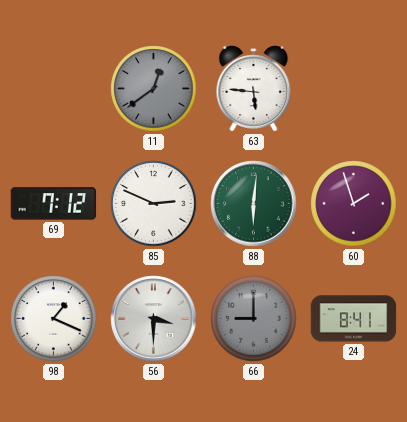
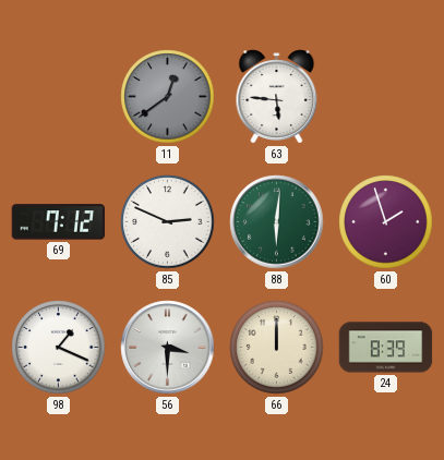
66: 9:00 -> 12:00
66 dial: grey -> cream
24: 8:41 -> 8:39
